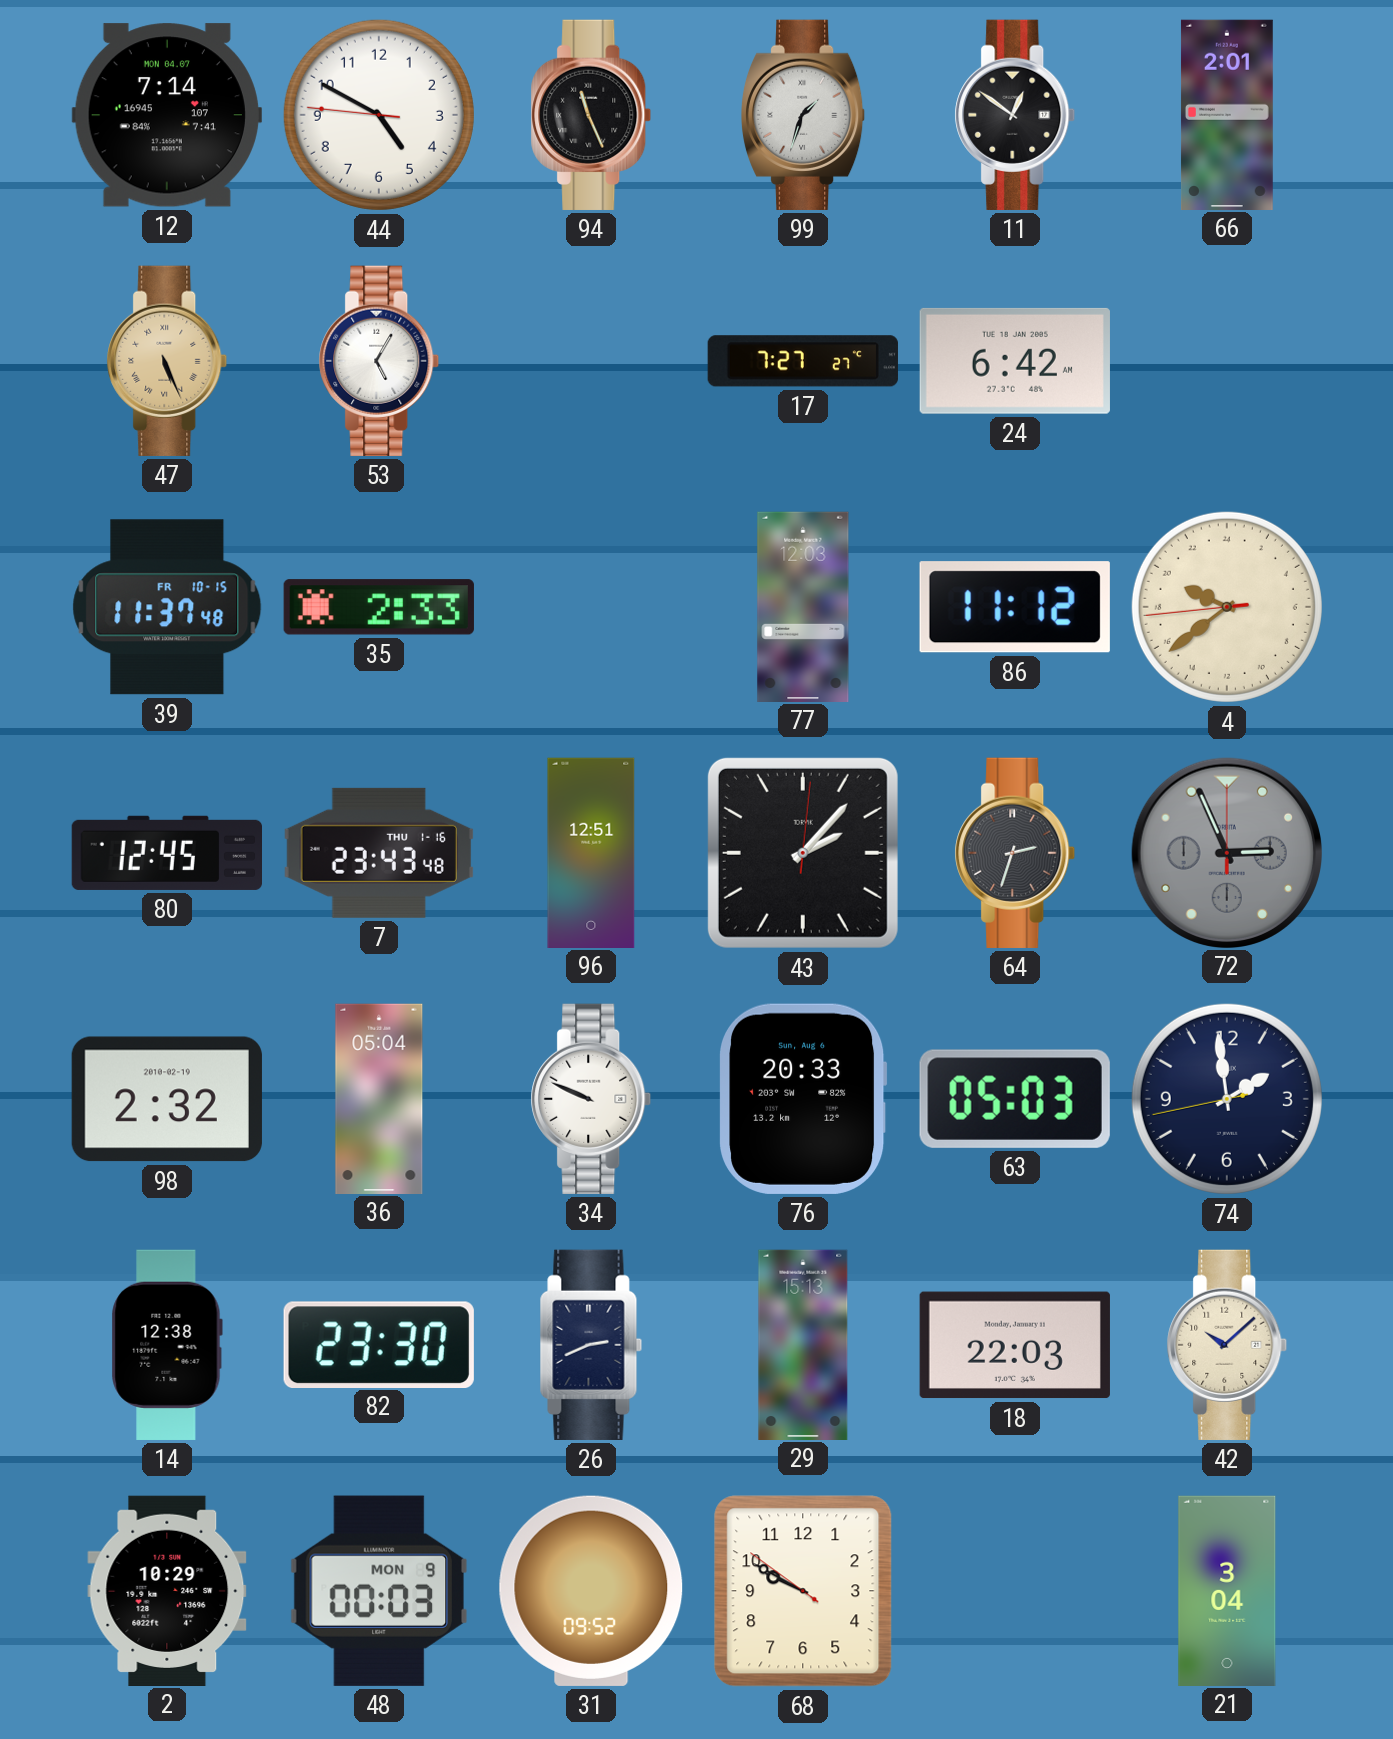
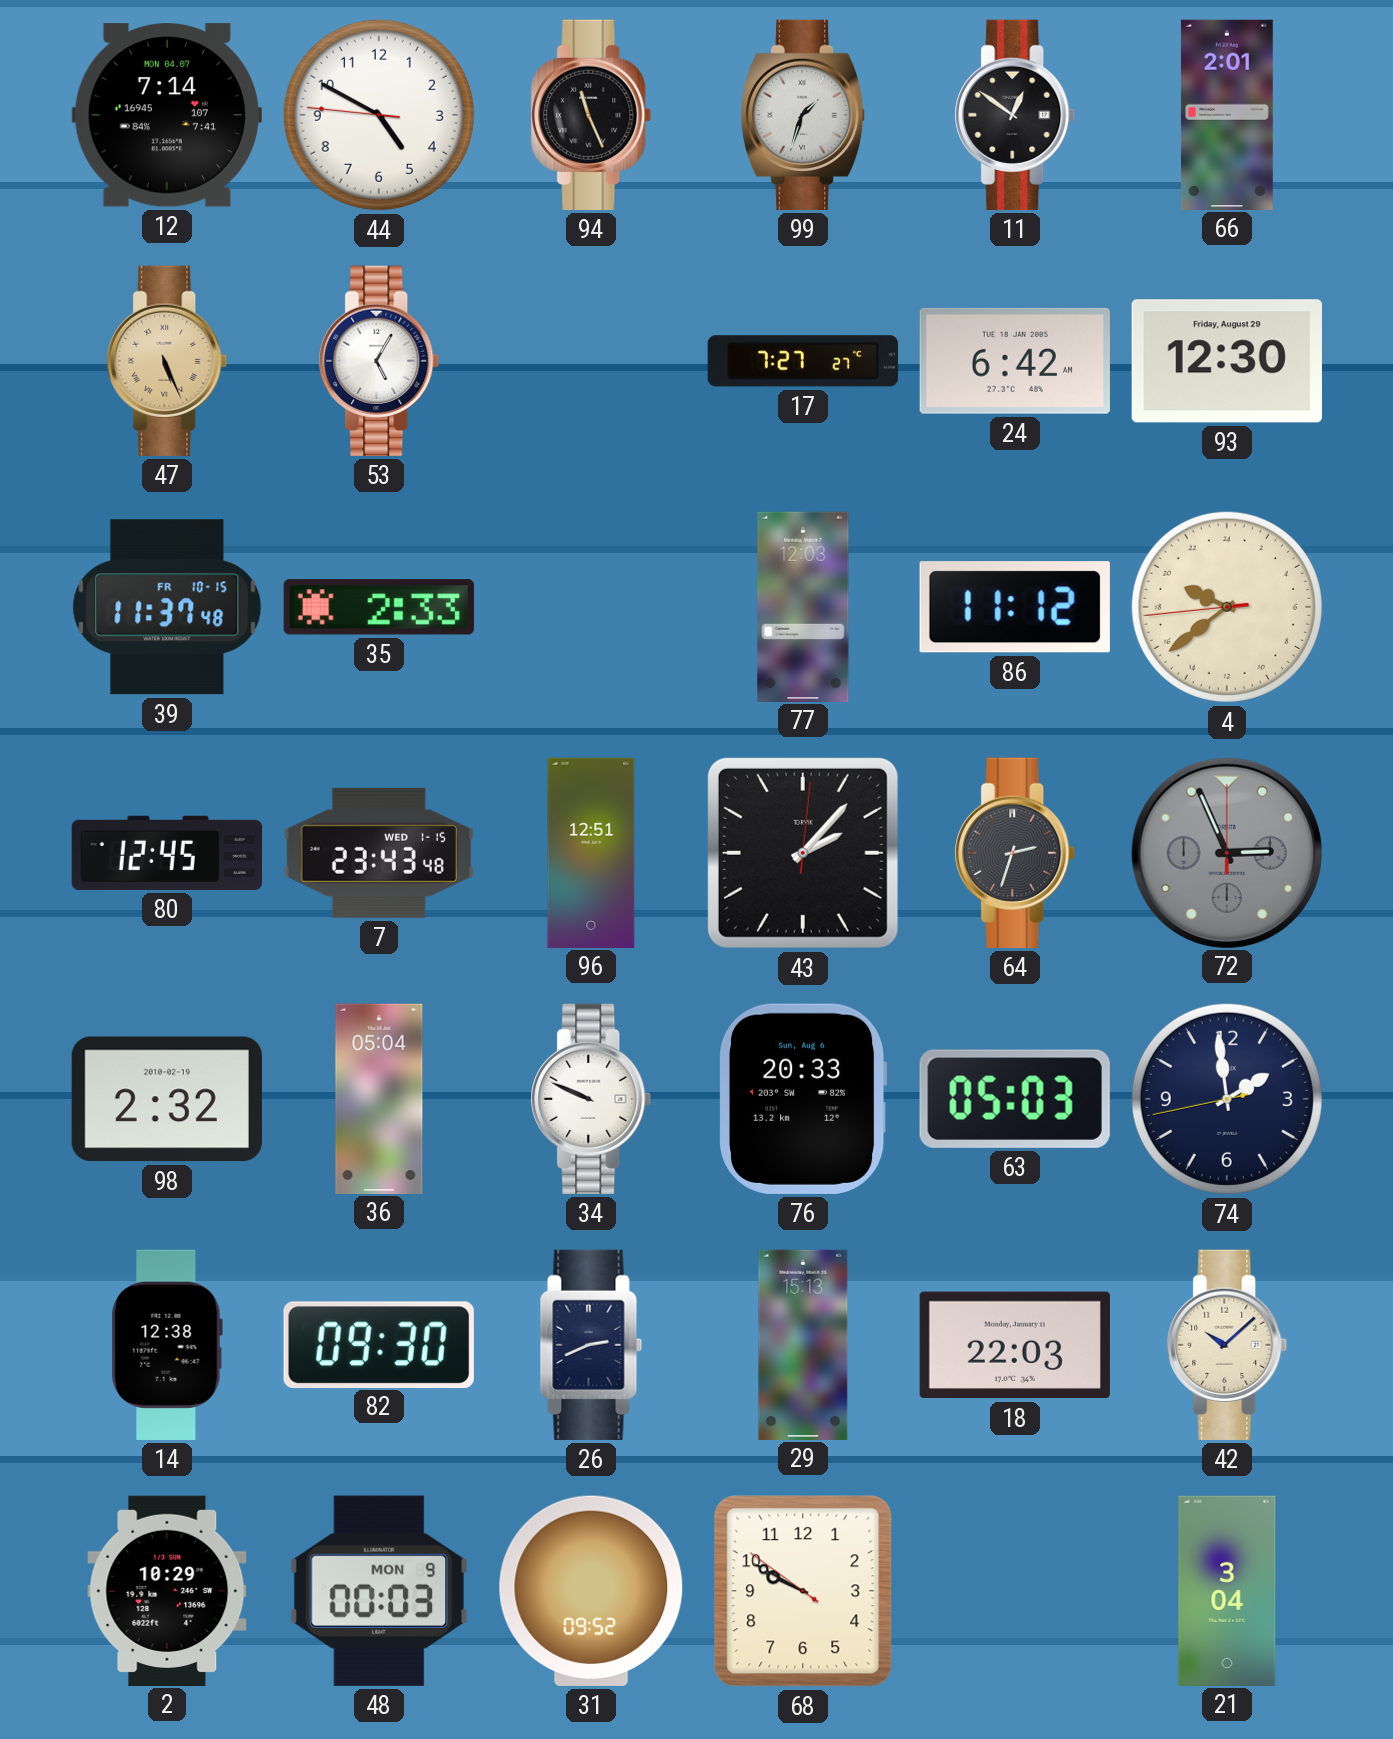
93: none -> 12:30
7 date: THU 1-16 -> WED 1-15
82: 23:30 -> 09:30
